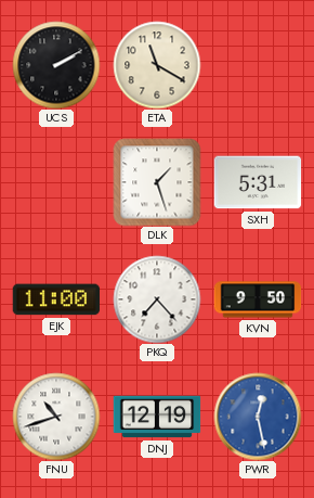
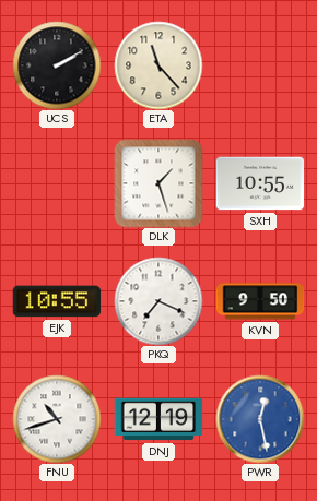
ETA: 11:20 -> 11:23
SXH: 5:31 -> 10:55
EJK: 11:00 -> 10:55
PKQ: 7:23 -> 7:19
